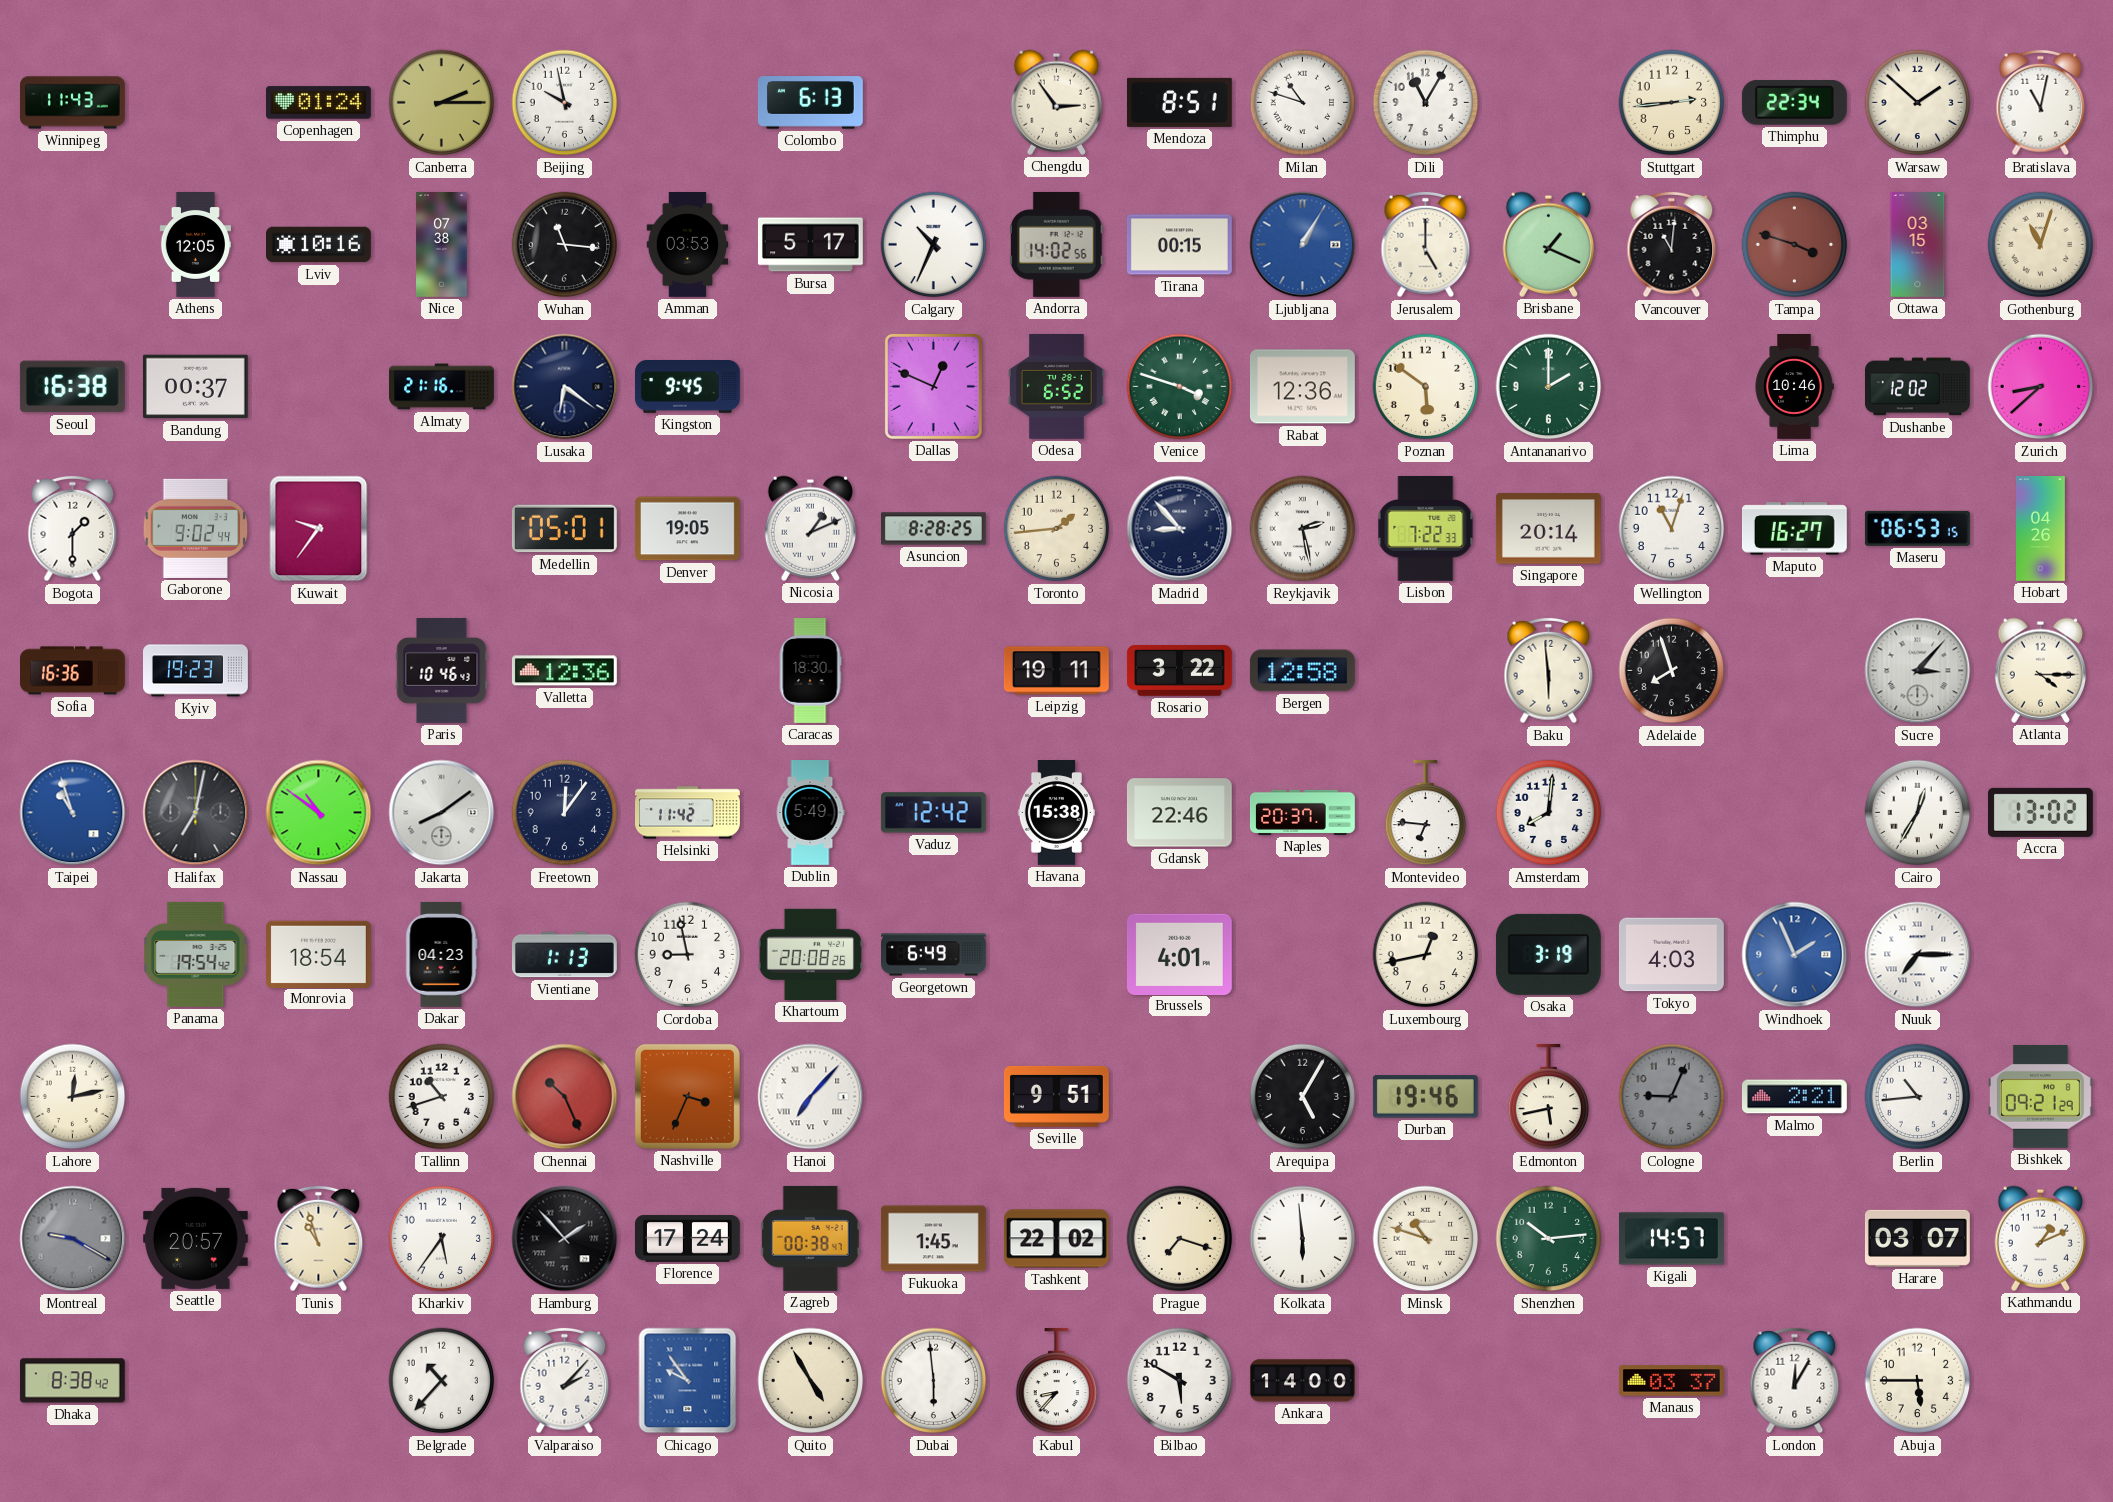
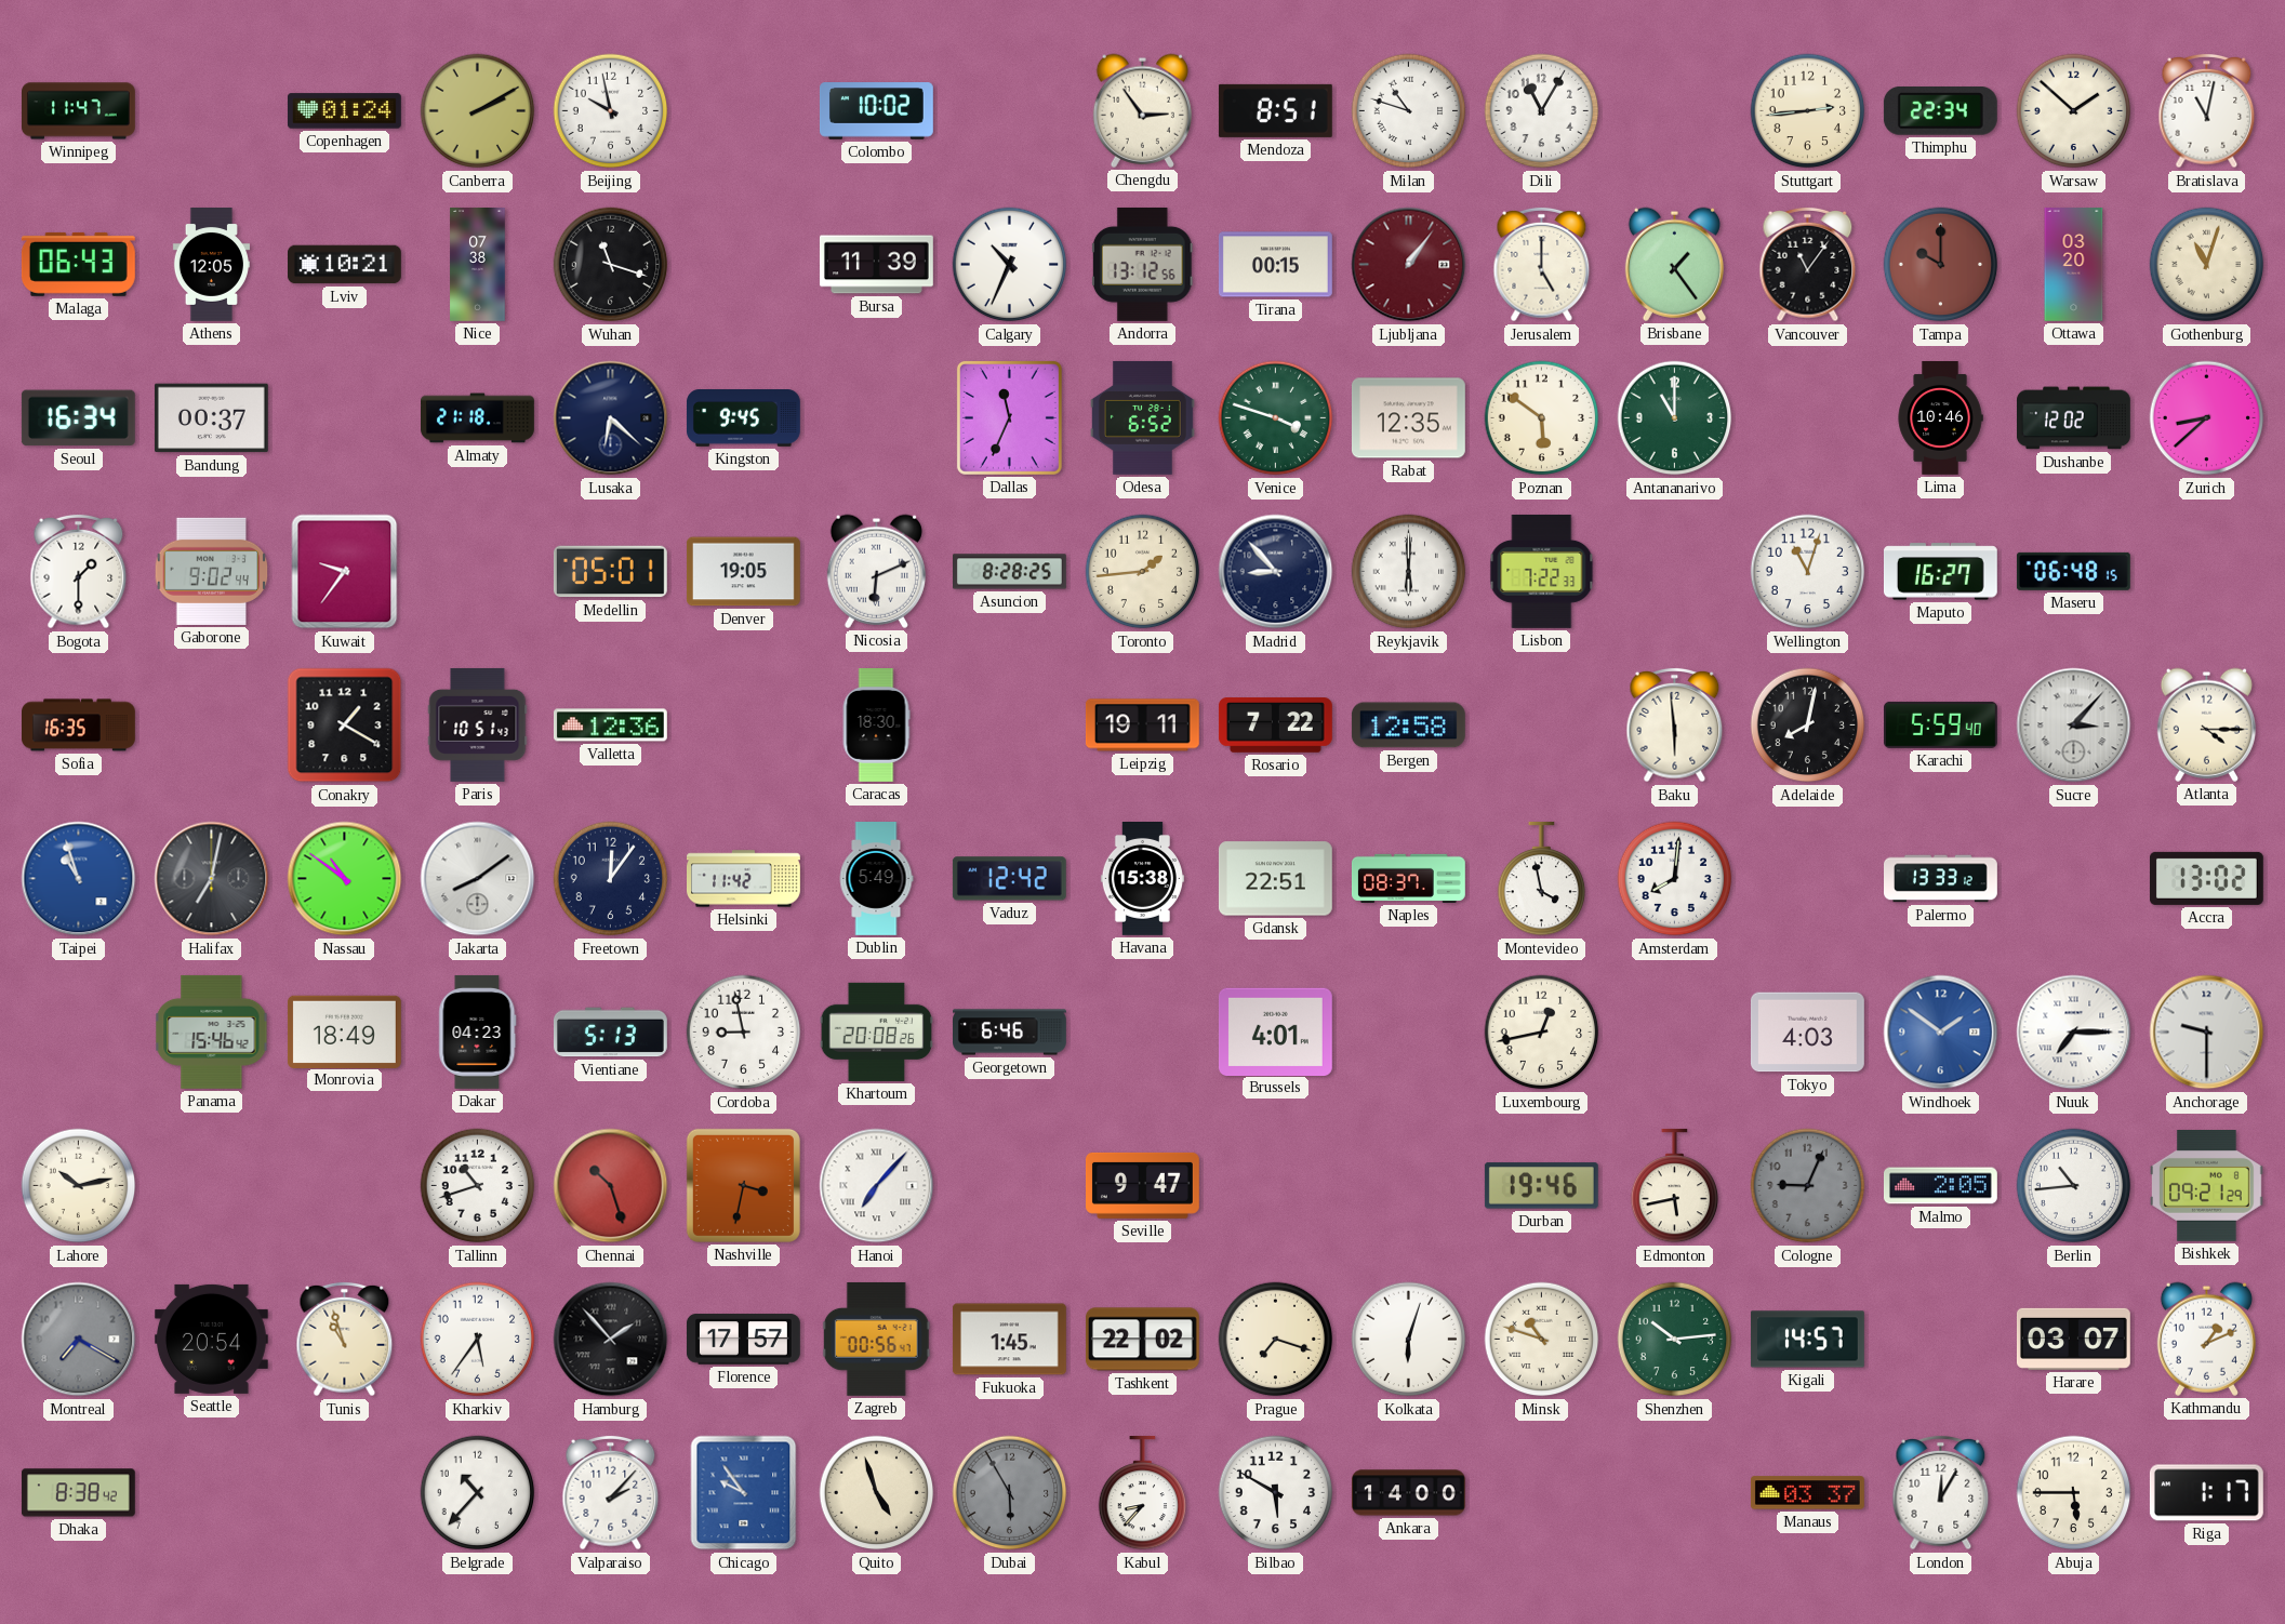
Winnipeg: 11:43 -> 11:47
Canberra: 2:15 -> 2:10
Colombo: 6:13 -> 10:02
Malaga: none -> 06:43
Lviv: 10:16 -> 10:21
Wuhan: 11:16 -> 11:18
Amman: 03:53 -> none
Bursa: 5:17 -> 11:39
Andorra: 14:02 -> 13:12
Ljubljana: 1:05 -> 1:06
Ljubljana dial: blue -> burgundy
Brisbane: 1:19 -> 1:24
Vancouver: 11:01 -> 11:06
Tampa: 3:48 -> 10:00
Ottawa: 03:15 -> 03:20
Seoul: 16:38 -> 16:34
Almaty: 21:16 -> 21:18
Lusaka: 6:21 -> 6:22
Dallas: 12:49 -> 11:34
Rabat: 12:36 -> 12:35
Antananarivo: 2:00 -> 11:00
Nicosia: 1:11 -> 6:11
Reykjavik: 2:28 -> 6:00
Singapore: 20:14 -> none
Maseru: 06:53 -> 06:48
Hobart: 04:26 -> none
Sofia: 16:36 -> 16:35
Kyiv: 19:23 -> none
Conakry: none -> 1:20
Paris: 10:46 -> 10:51
Rosario: 3:22 -> 7:22
Adelaide: 7:57 -> 8:02
Karachi: none -> 5:59
Gdansk: 22:46 -> 22:51
Naples: 20:37 -> 08:37
Montevideo: 6:46 -> 3:58
Palermo: none -> 13:33
Cairo: 12:35 -> none
Panama: 19:54 -> 15:46
Monrovia: 18:54 -> 18:49
Vientiane: 1:13 -> 5:13
Georgetown: 6:49 -> 6:46
Osaka: 3:19 -> none
Windhoek: 1:56 -> 1:51
Anchorage: none -> 9:30
Lahore: 12:13 -> 10:13
Chennai: 10:26 -> 10:27
Nashville: 3:34 -> 3:32
Seville: 9:51 -> 9:47
Arequipa: 5:05 -> none
Malmo: 2:21 -> 2:05
Montreal: 9:20 -> 7:20
Seattle: 20:57 -> 20:54
Florence: 17:24 -> 17:57
Zagreb: 00:38 -> 00:56
Kolkata: 5:59 -> 6:03
Quito: 4:55 -> 4:57
Dubai: 5:59 -> 5:55
Dubai dial: white -> grey
Riga: none -> 1:17
